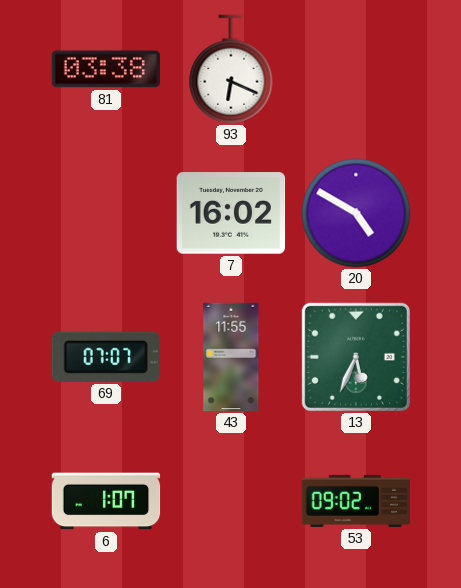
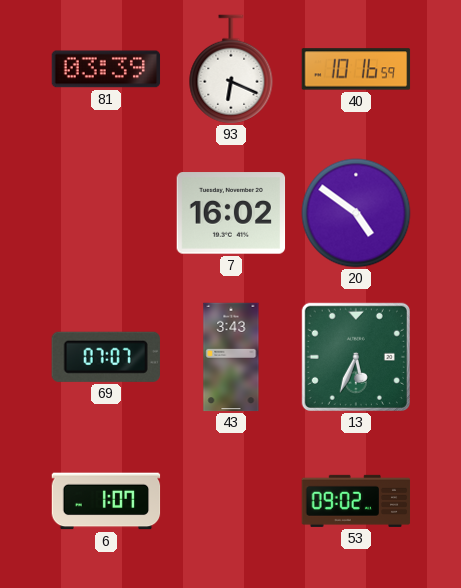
81: 03:38 -> 03:39
40: none -> 10:16
20: 4:50 -> 4:51
43: 11:55 -> 3:43
